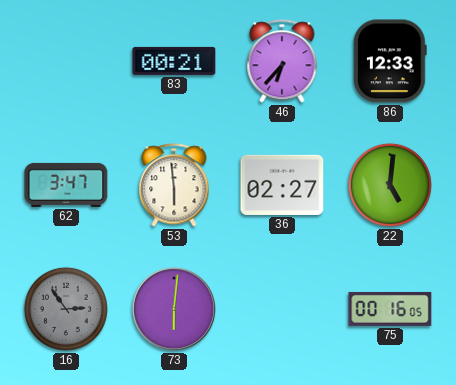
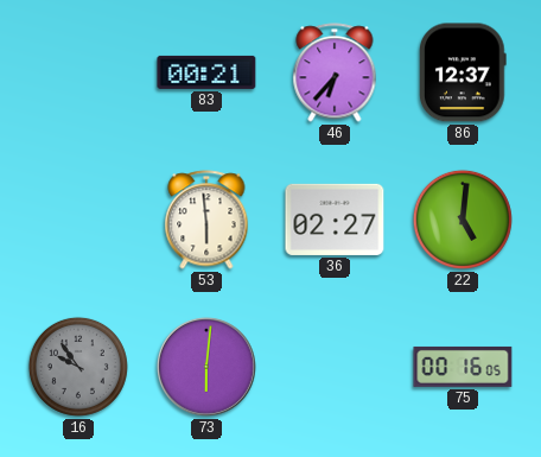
86: 12:33 -> 12:37
62: 3:47 -> none
16: 2:54 -> 9:54
